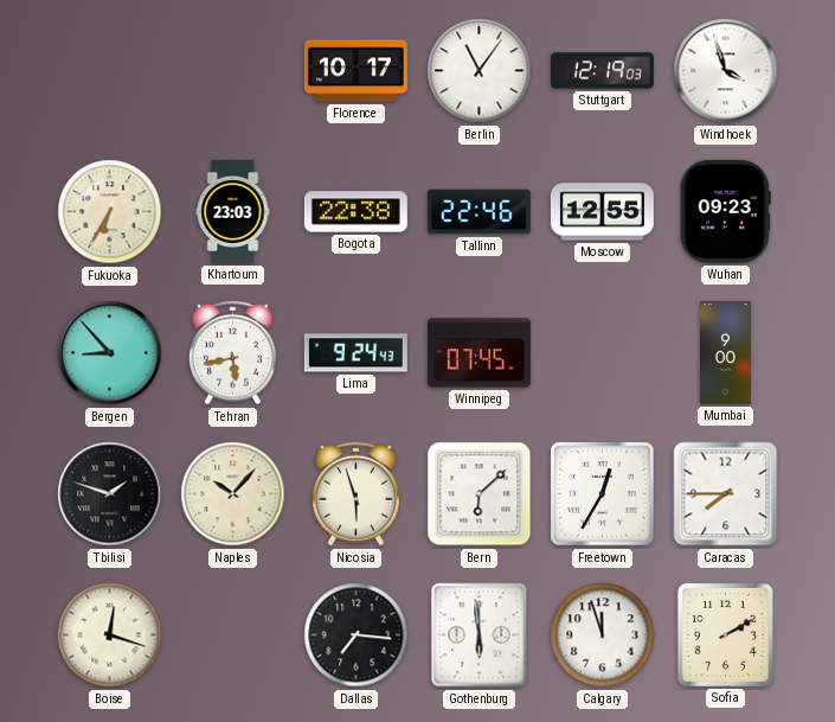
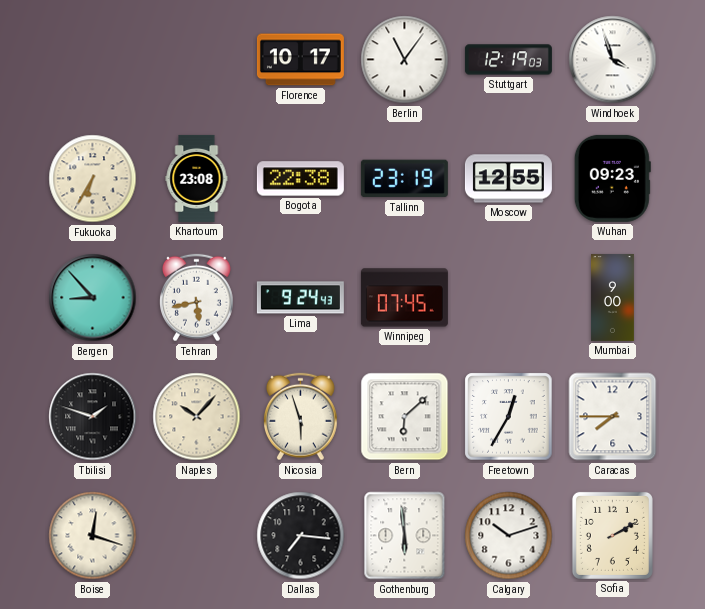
Khartoum: 23:03 -> 23:08
Tallinn: 22:46 -> 23:19
Calgary: 11:57 -> 10:12
